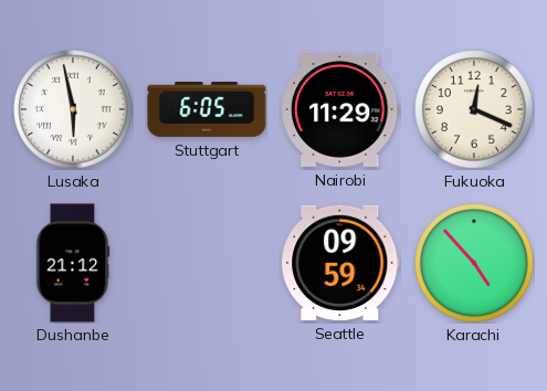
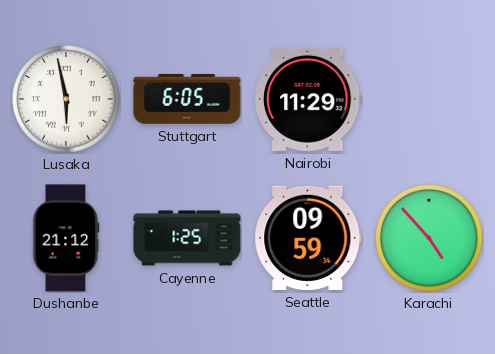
Fukuoka: 12:19 -> none
Cayenne: none -> 1:25
